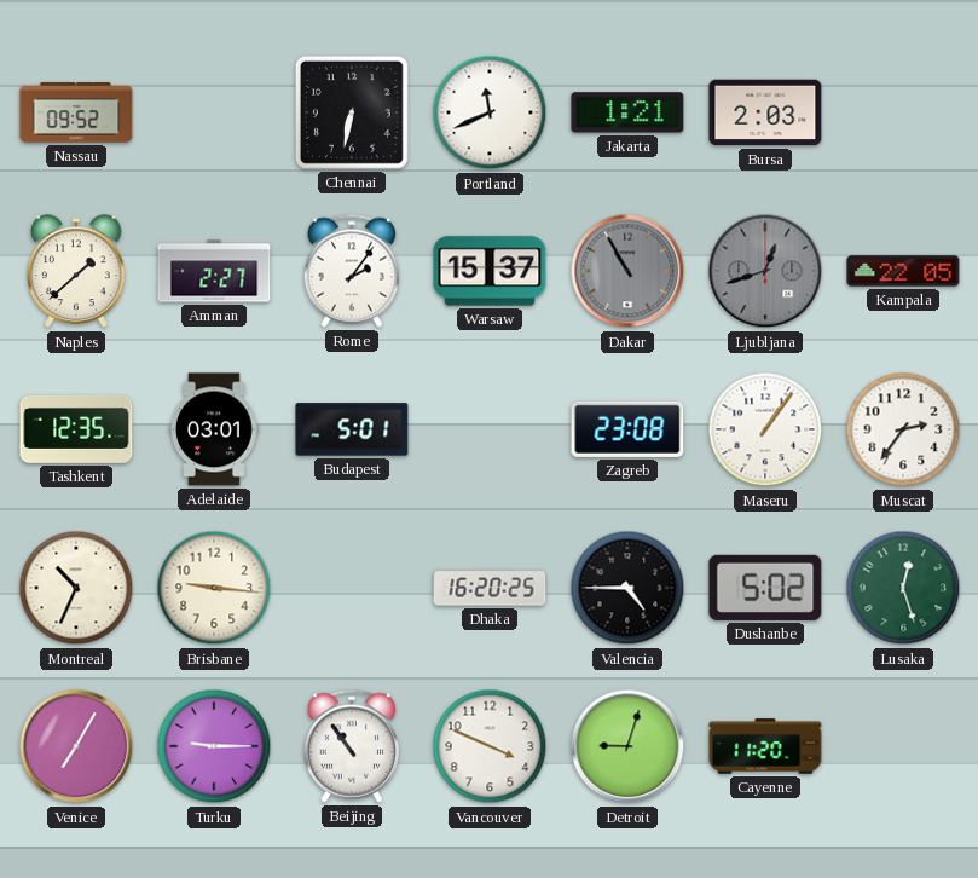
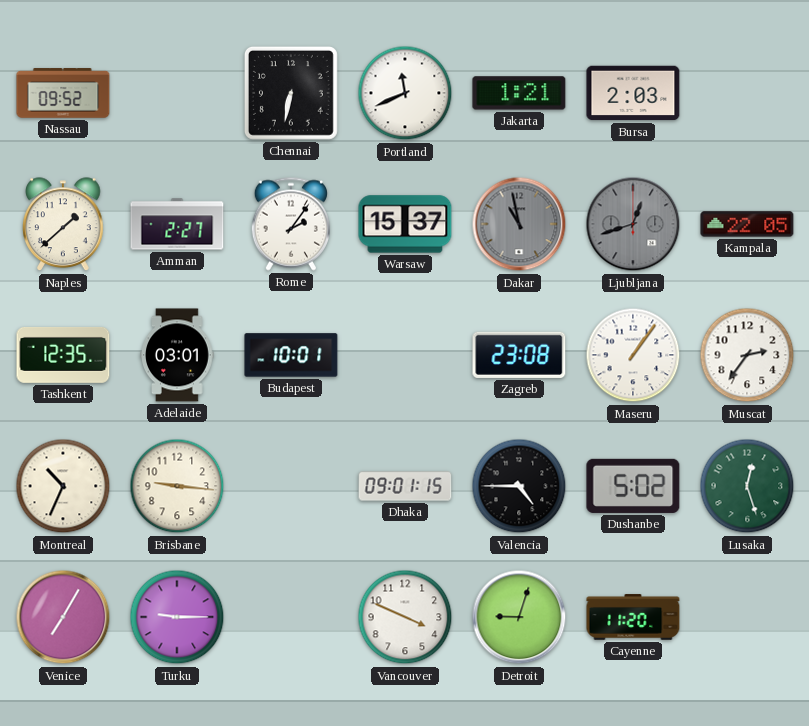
Dakar: 10:55 -> 10:58
Budapest: 5:01 -> 10:01
Dhaka: 16:20 -> 09:01
Beijing: 10:54 -> none
